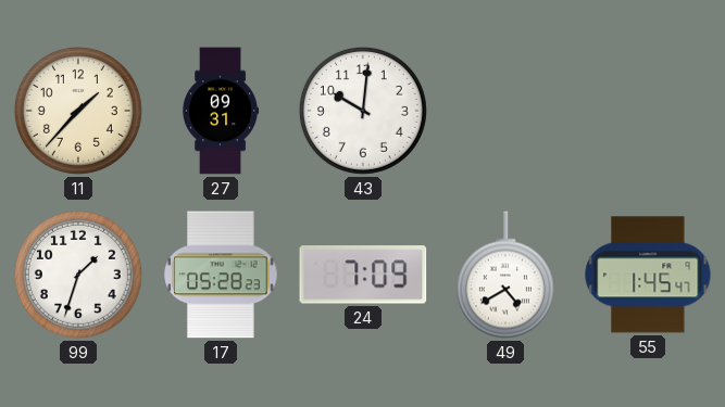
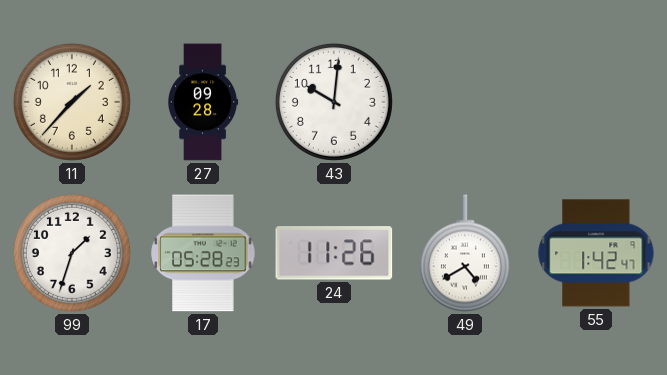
27: 09:31 -> 09:28
24: 7:09 -> 11:26
55: 1:45 -> 1:42
